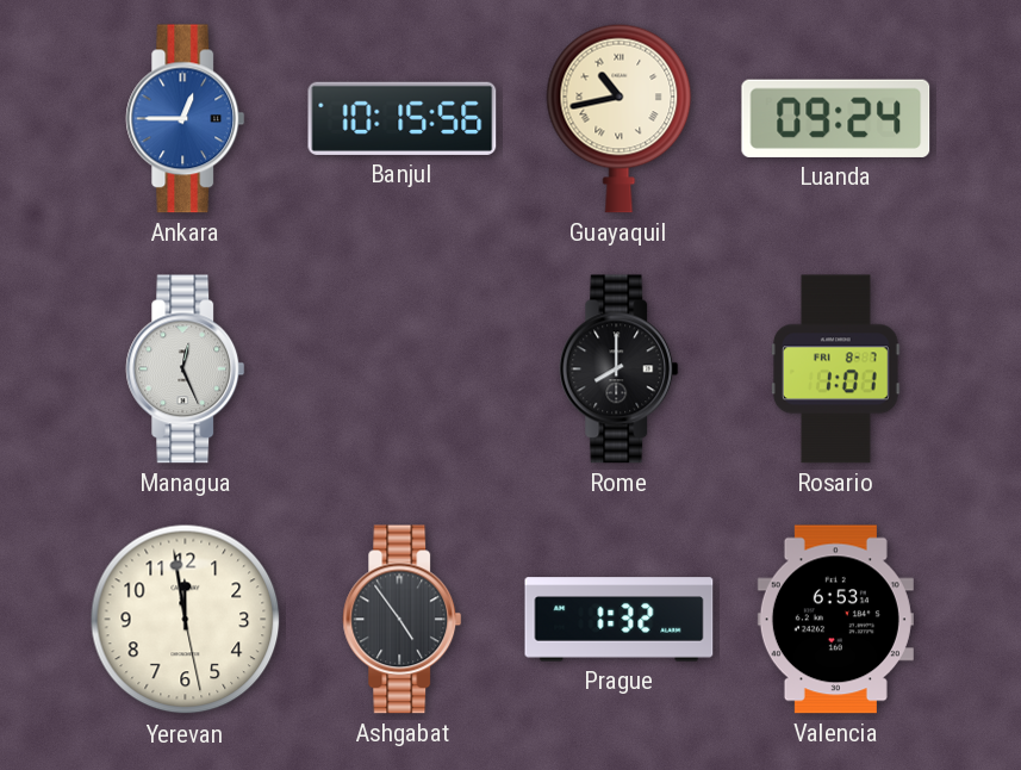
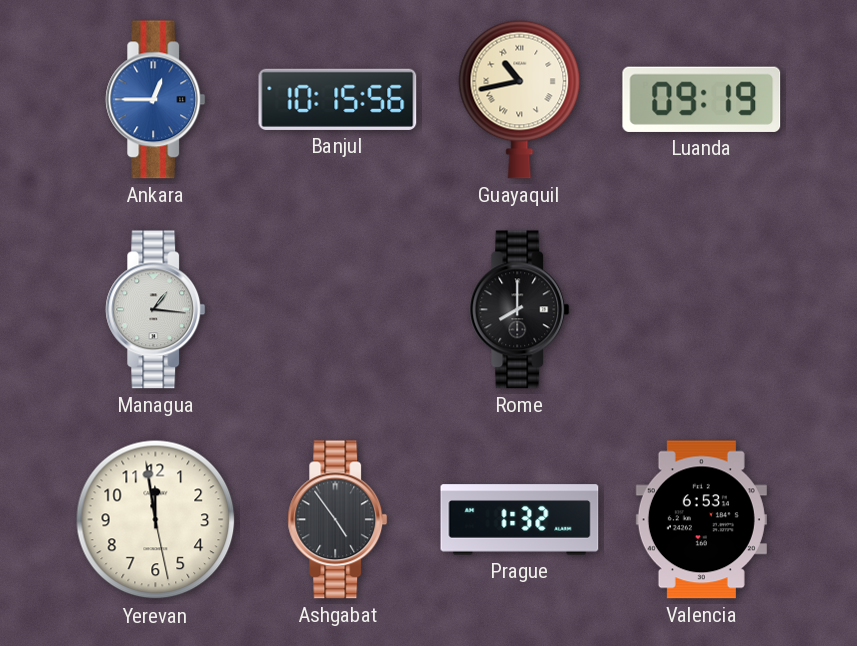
Luanda: 09:24 -> 09:19
Managua: 12:26 -> 1:16
Rosario: 1:01 -> none
